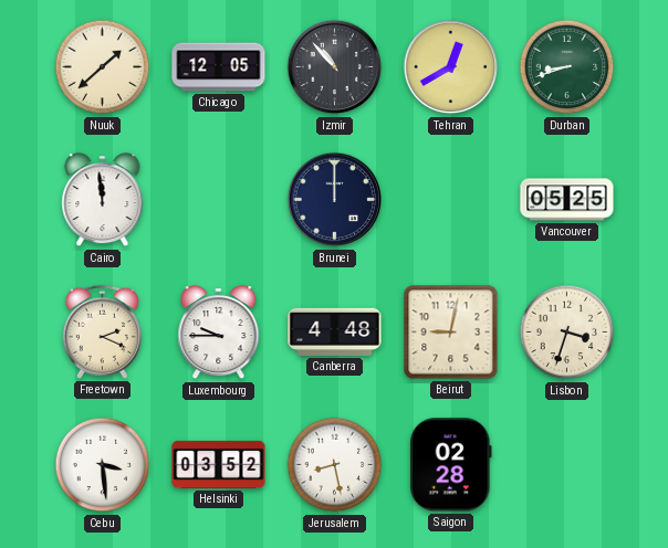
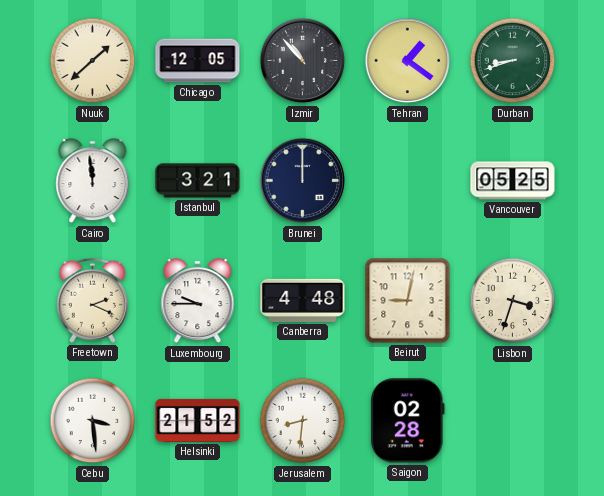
Tehran: 12:40 -> 1:21
Istanbul: none -> 3:21
Helsinki: 03:52 -> 21:52
Jerusalem: 8:28 -> 8:31
